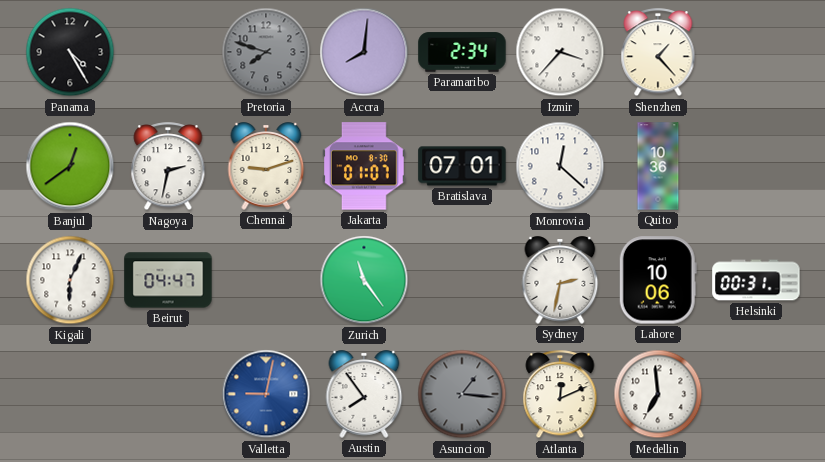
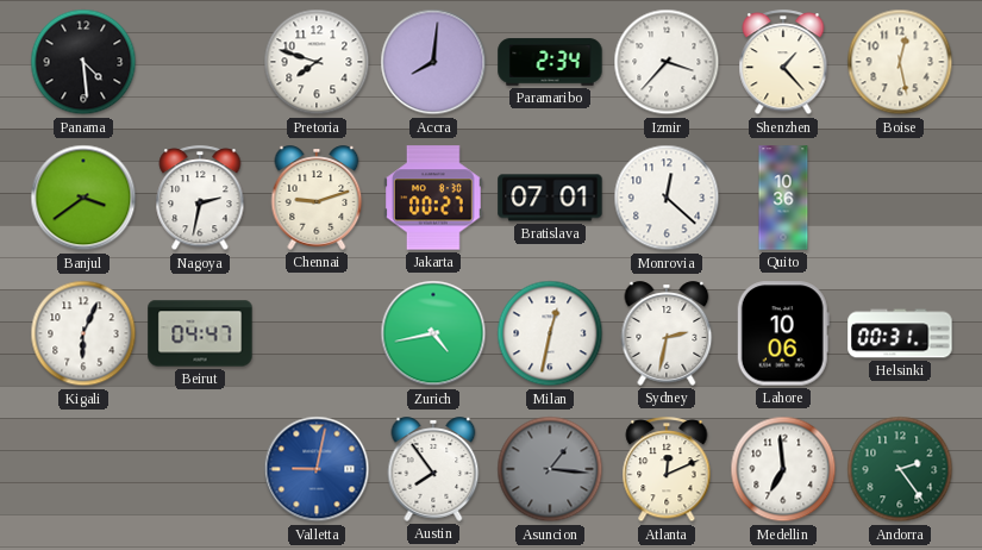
Panama: 4:25 -> 4:29
Pretoria dial: grey -> white
Boise: none -> 12:28
Banjul: 12:39 -> 3:39
Jakarta: 01:07 -> 00:27
Zurich: 11:24 -> 4:43
Milan: none -> 12:32
Andorra: none -> 2:24
